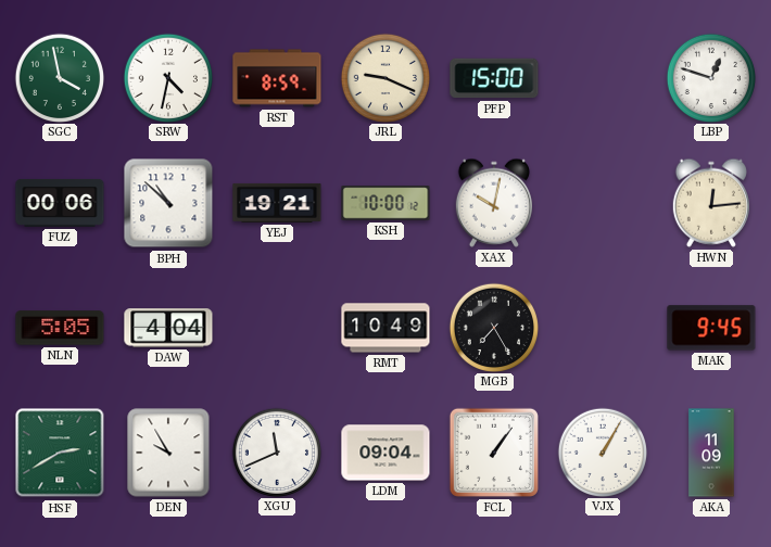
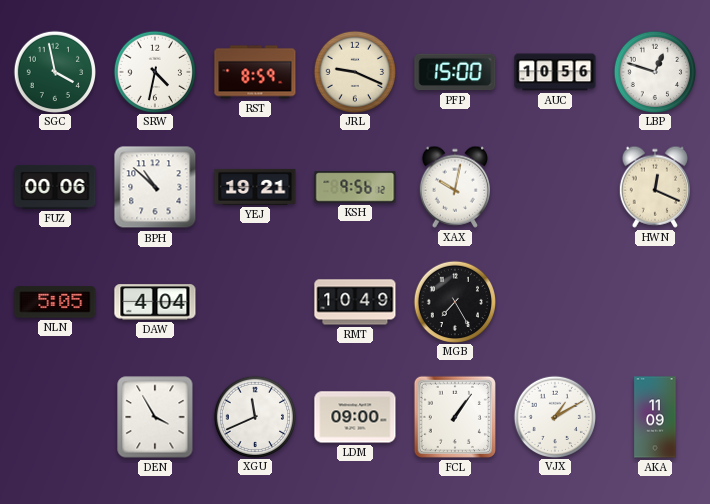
AUC: none -> 10:56
KSH: 10:00 -> 9:56
HWN: 12:14 -> 12:19
MAK: 9:45 -> none
HSF: 2:40 -> none
DEN: 9:55 -> 3:55
LDM: 09:04 -> 09:00
VJX: 1:05 -> 1:10
